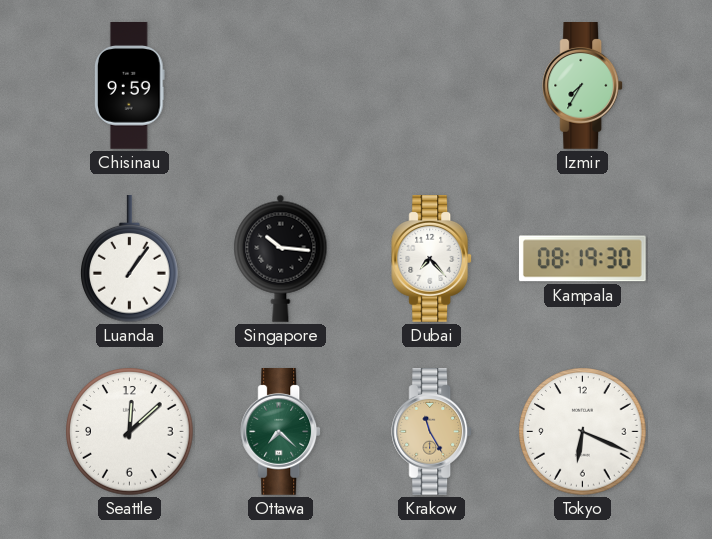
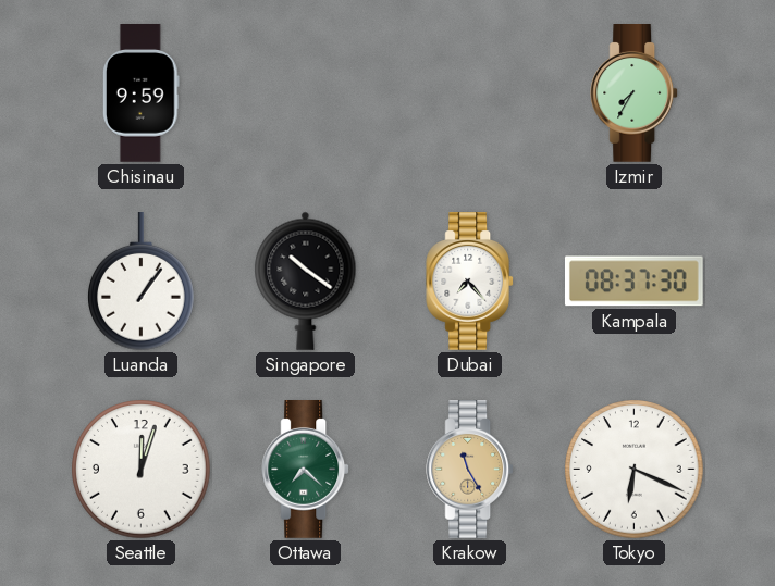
Singapore: 10:16 -> 10:21
Kampala: 08:19 -> 08:37
Seattle: 12:08 -> 12:03
